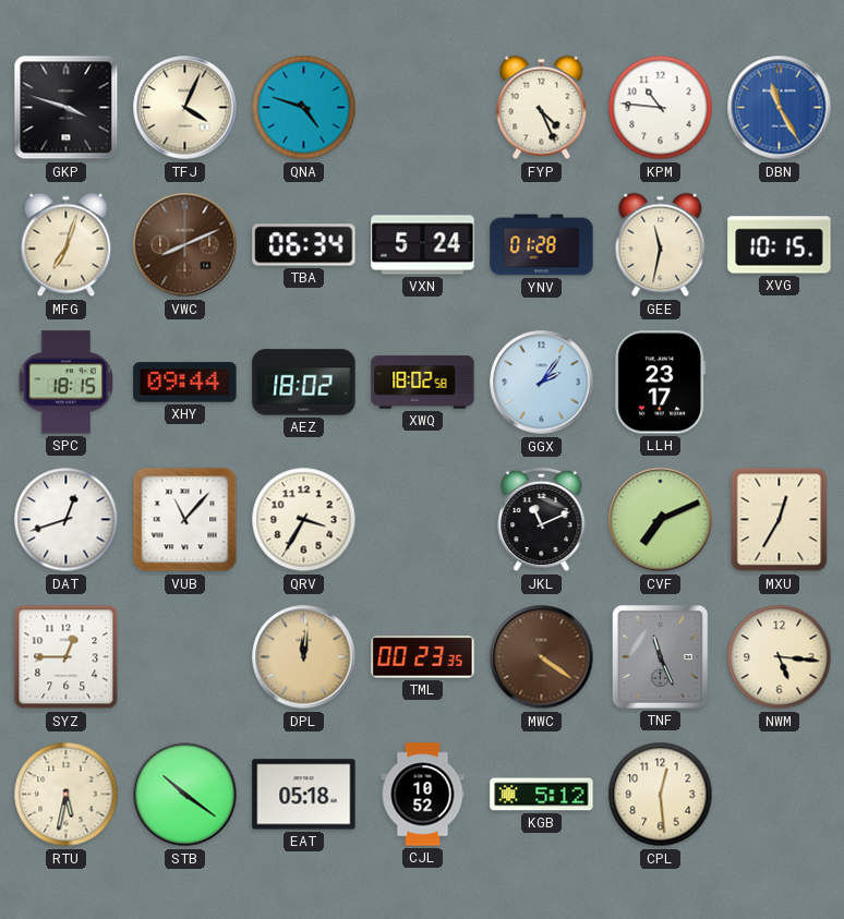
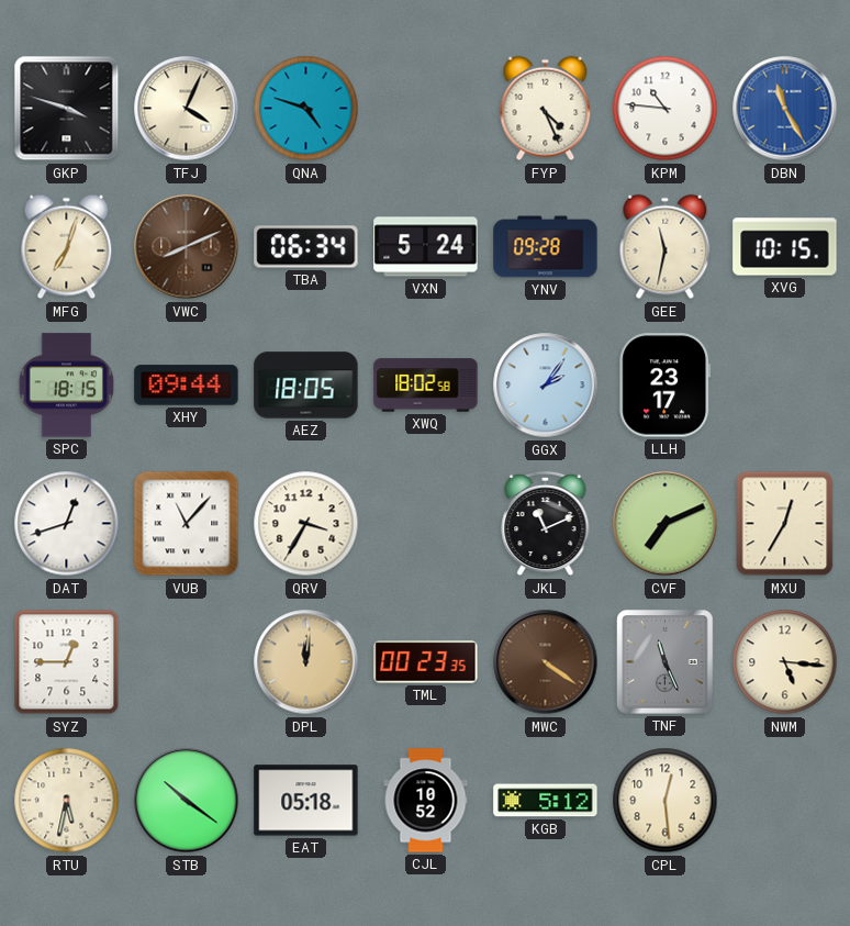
YNV: 01:28 -> 09:28
AEZ: 18:02 -> 18:05
